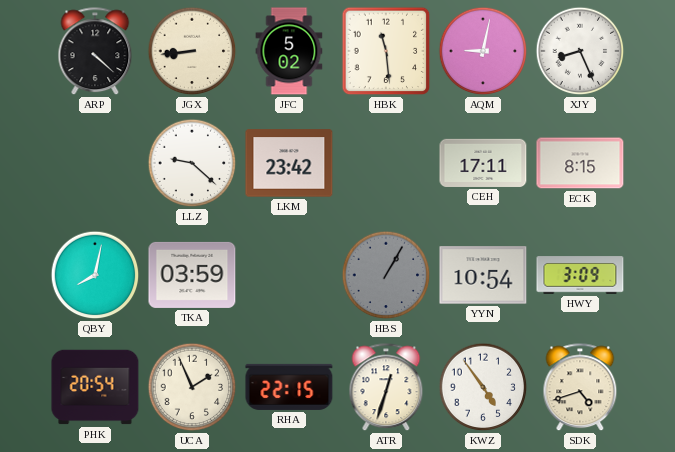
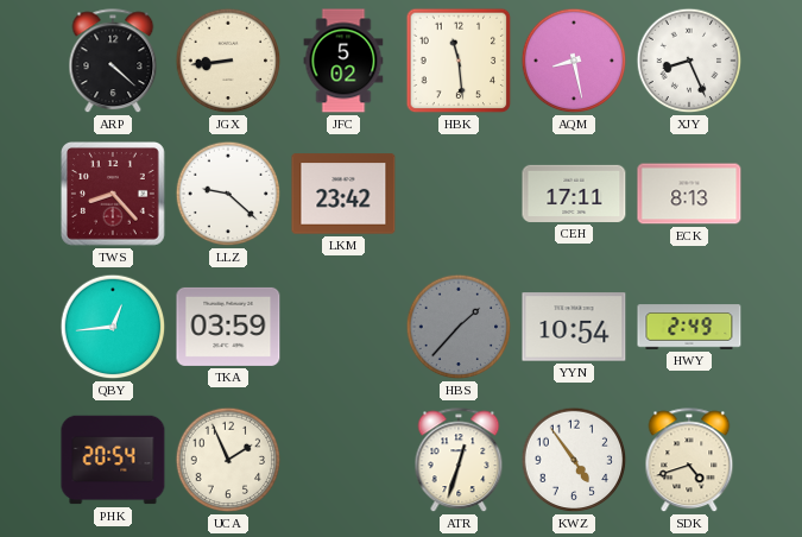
AQM: 9:02 -> 8:28
TWS: none -> 8:23
ECK: 8:15 -> 8:13
QBY: 8:02 -> 12:44
HBS: 1:05 -> 1:37
HWY: 3:09 -> 2:49
RHA: 22:15 -> none
